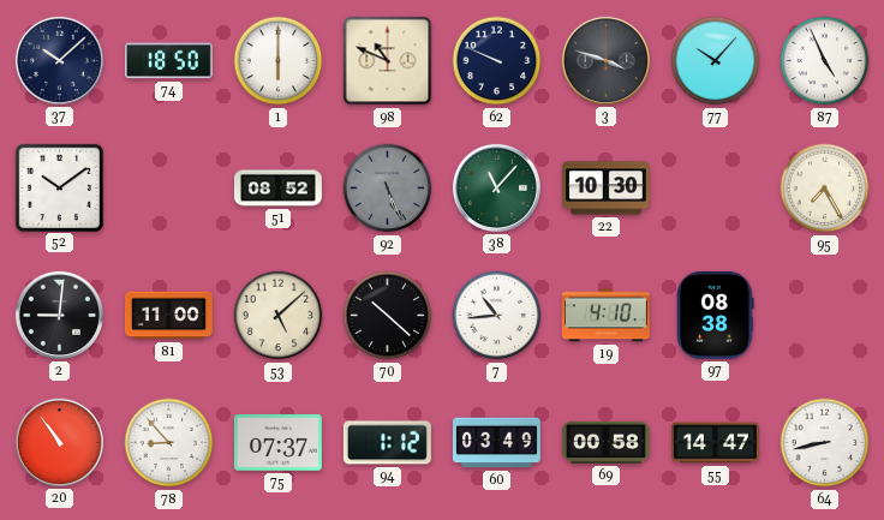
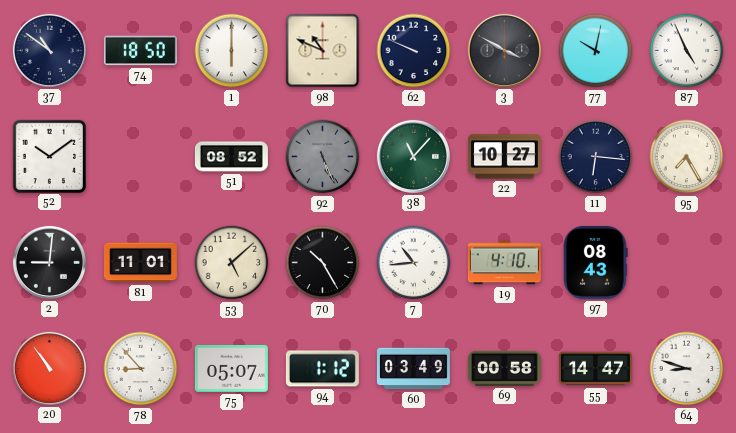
37: 10:08 -> 10:51
3: 3:48 -> 3:50
77: 10:07 -> 10:02
22: 10:30 -> 10:27
11: none -> 6:16
81: 11:00 -> 11:01
70: 10:22 -> 10:25
97: 08:38 -> 08:43
75: 07:37 -> 05:07
64: 8:43 -> 8:48
